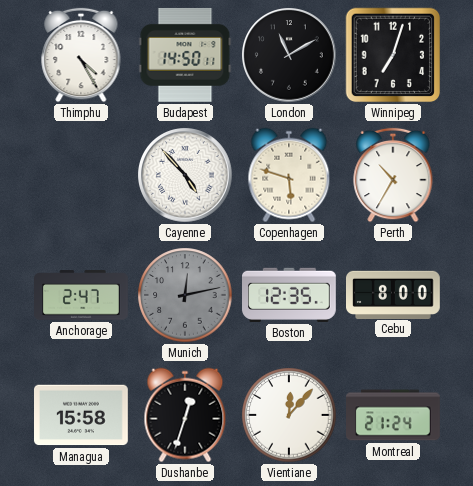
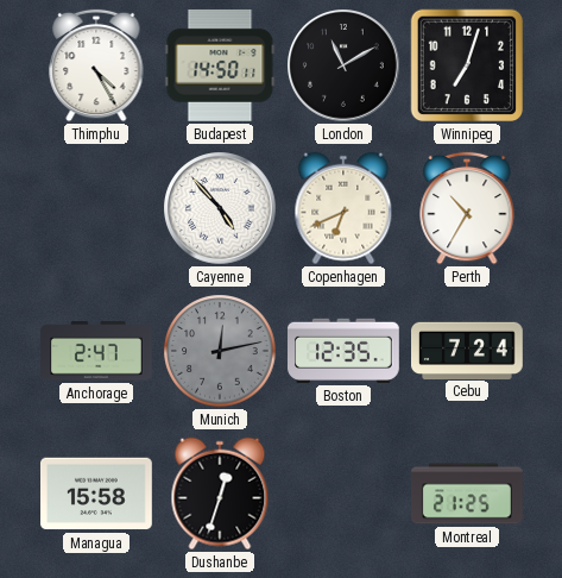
Copenhagen: 5:48 -> 6:41
Cebu: 8:00 -> 7:24
Vientiane: 12:07 -> none
Montreal: 21:24 -> 21:25
